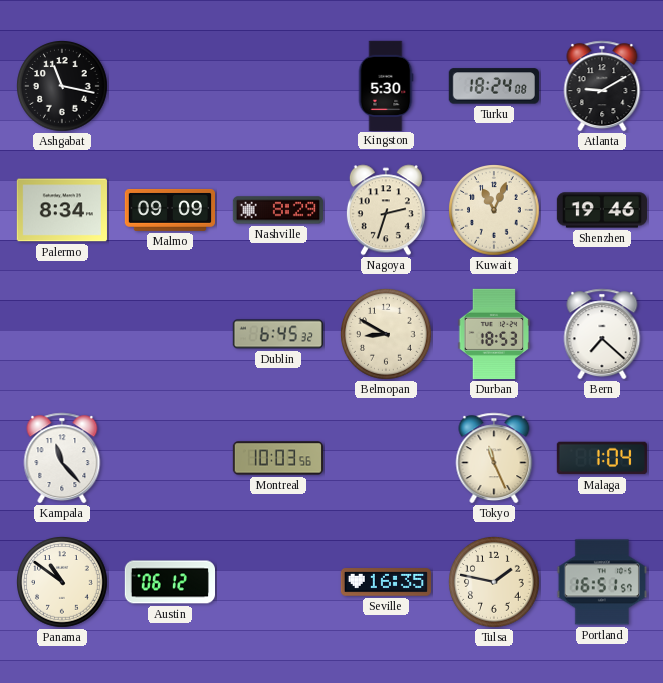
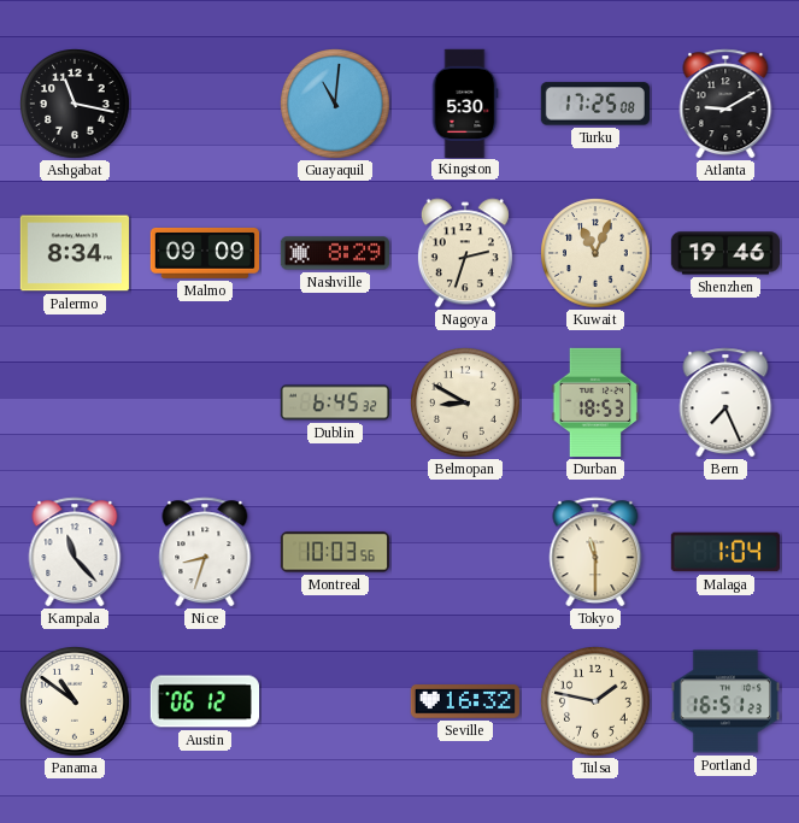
Guayaquil: none -> 11:01
Turku: 18:24 -> 17:25
Bern: 7:22 -> 7:26
Nice: none -> 8:33
Tokyo: 11:26 -> 11:30
Seville: 16:35 -> 16:32
Portland: 16:51:57 -> 16:51:23
